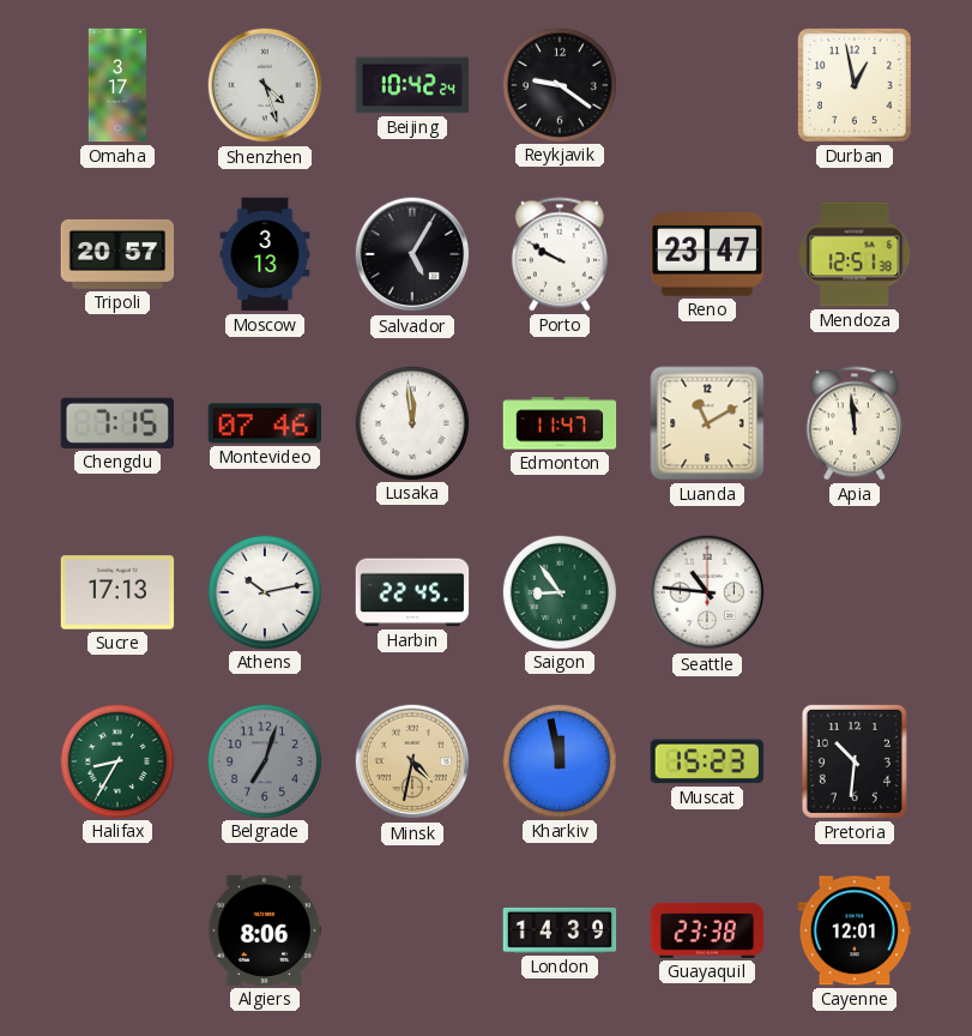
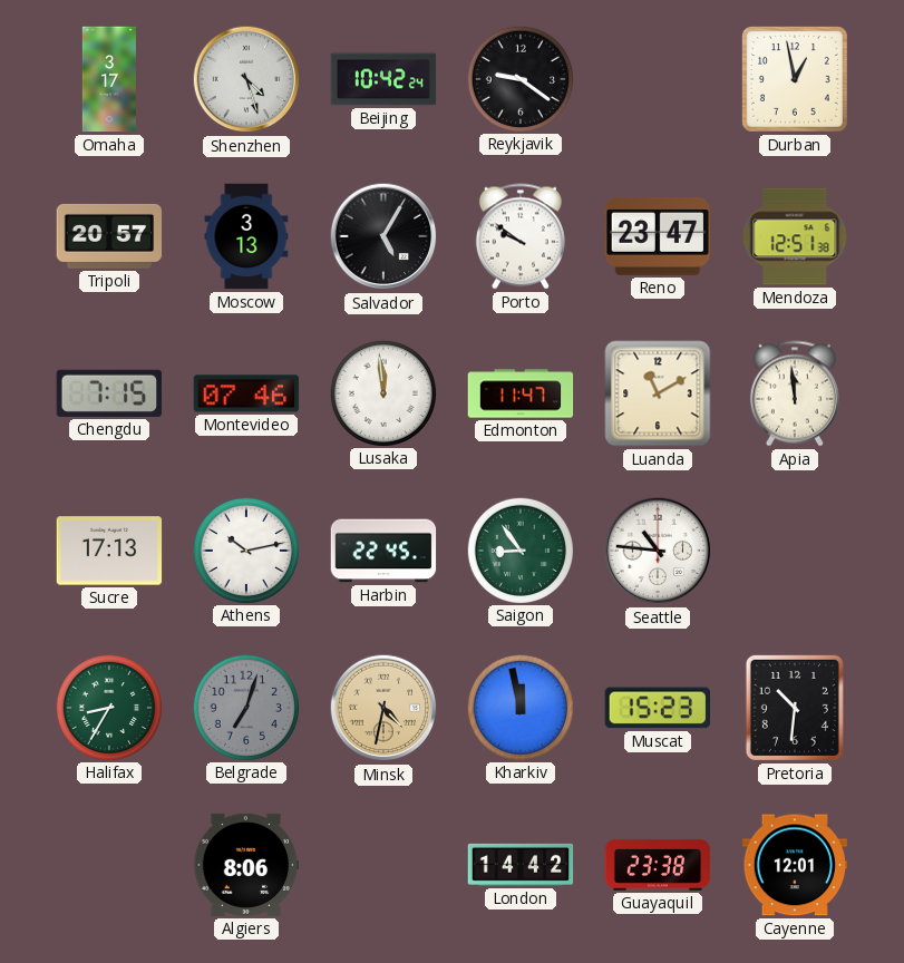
Porto: 9:50 -> 9:51
London: 14:39 -> 14:42
